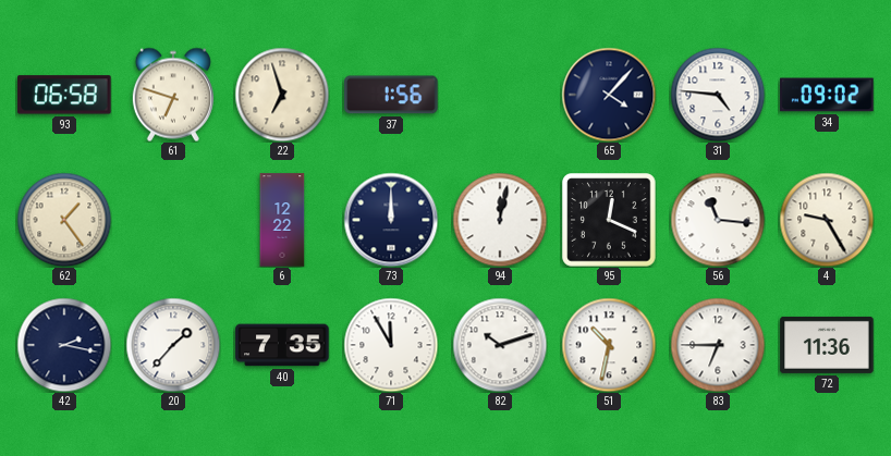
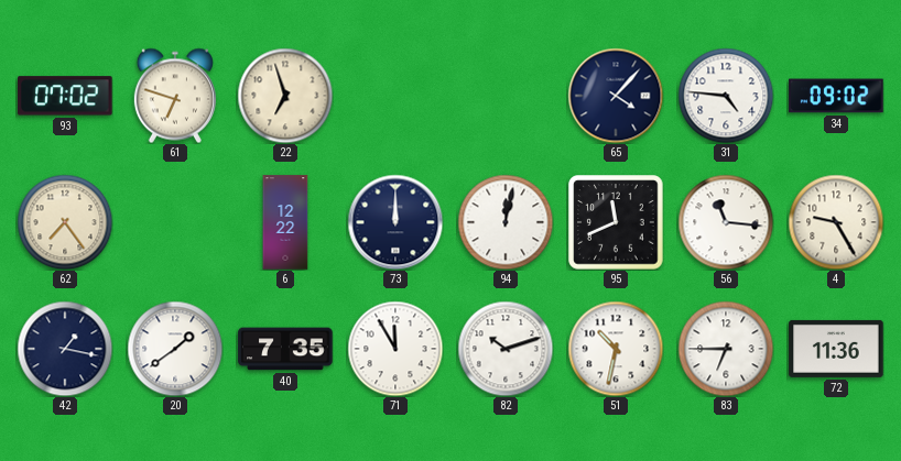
93: 06:58 -> 07:02
37: 1:56 -> none
62: 1:24 -> 7:24
95: 12:19 -> 11:41
42: 2:17 -> 1:17
20: 1:37 -> 1:39
